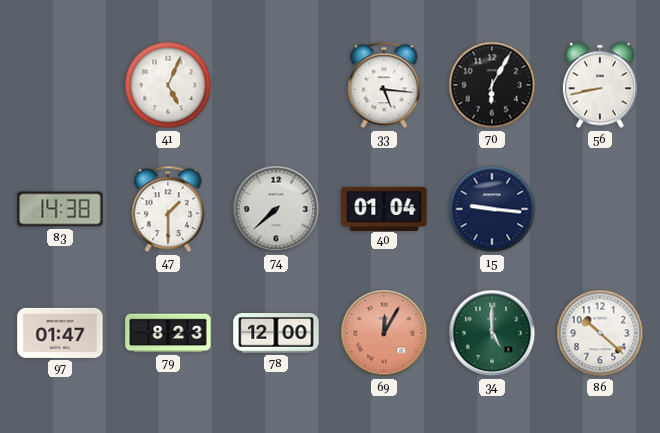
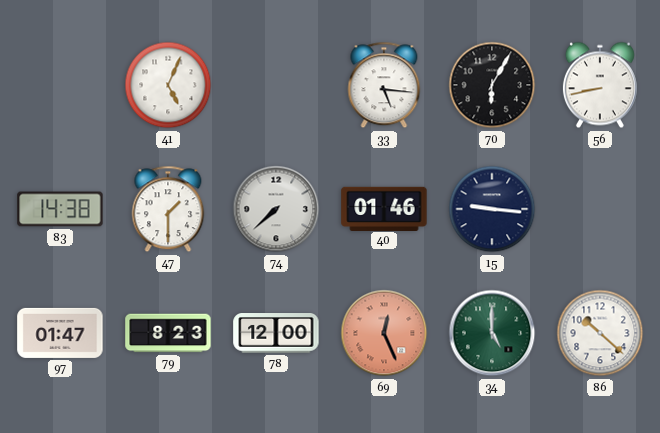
40: 01:04 -> 01:46
69: 12:05 -> 12:26
